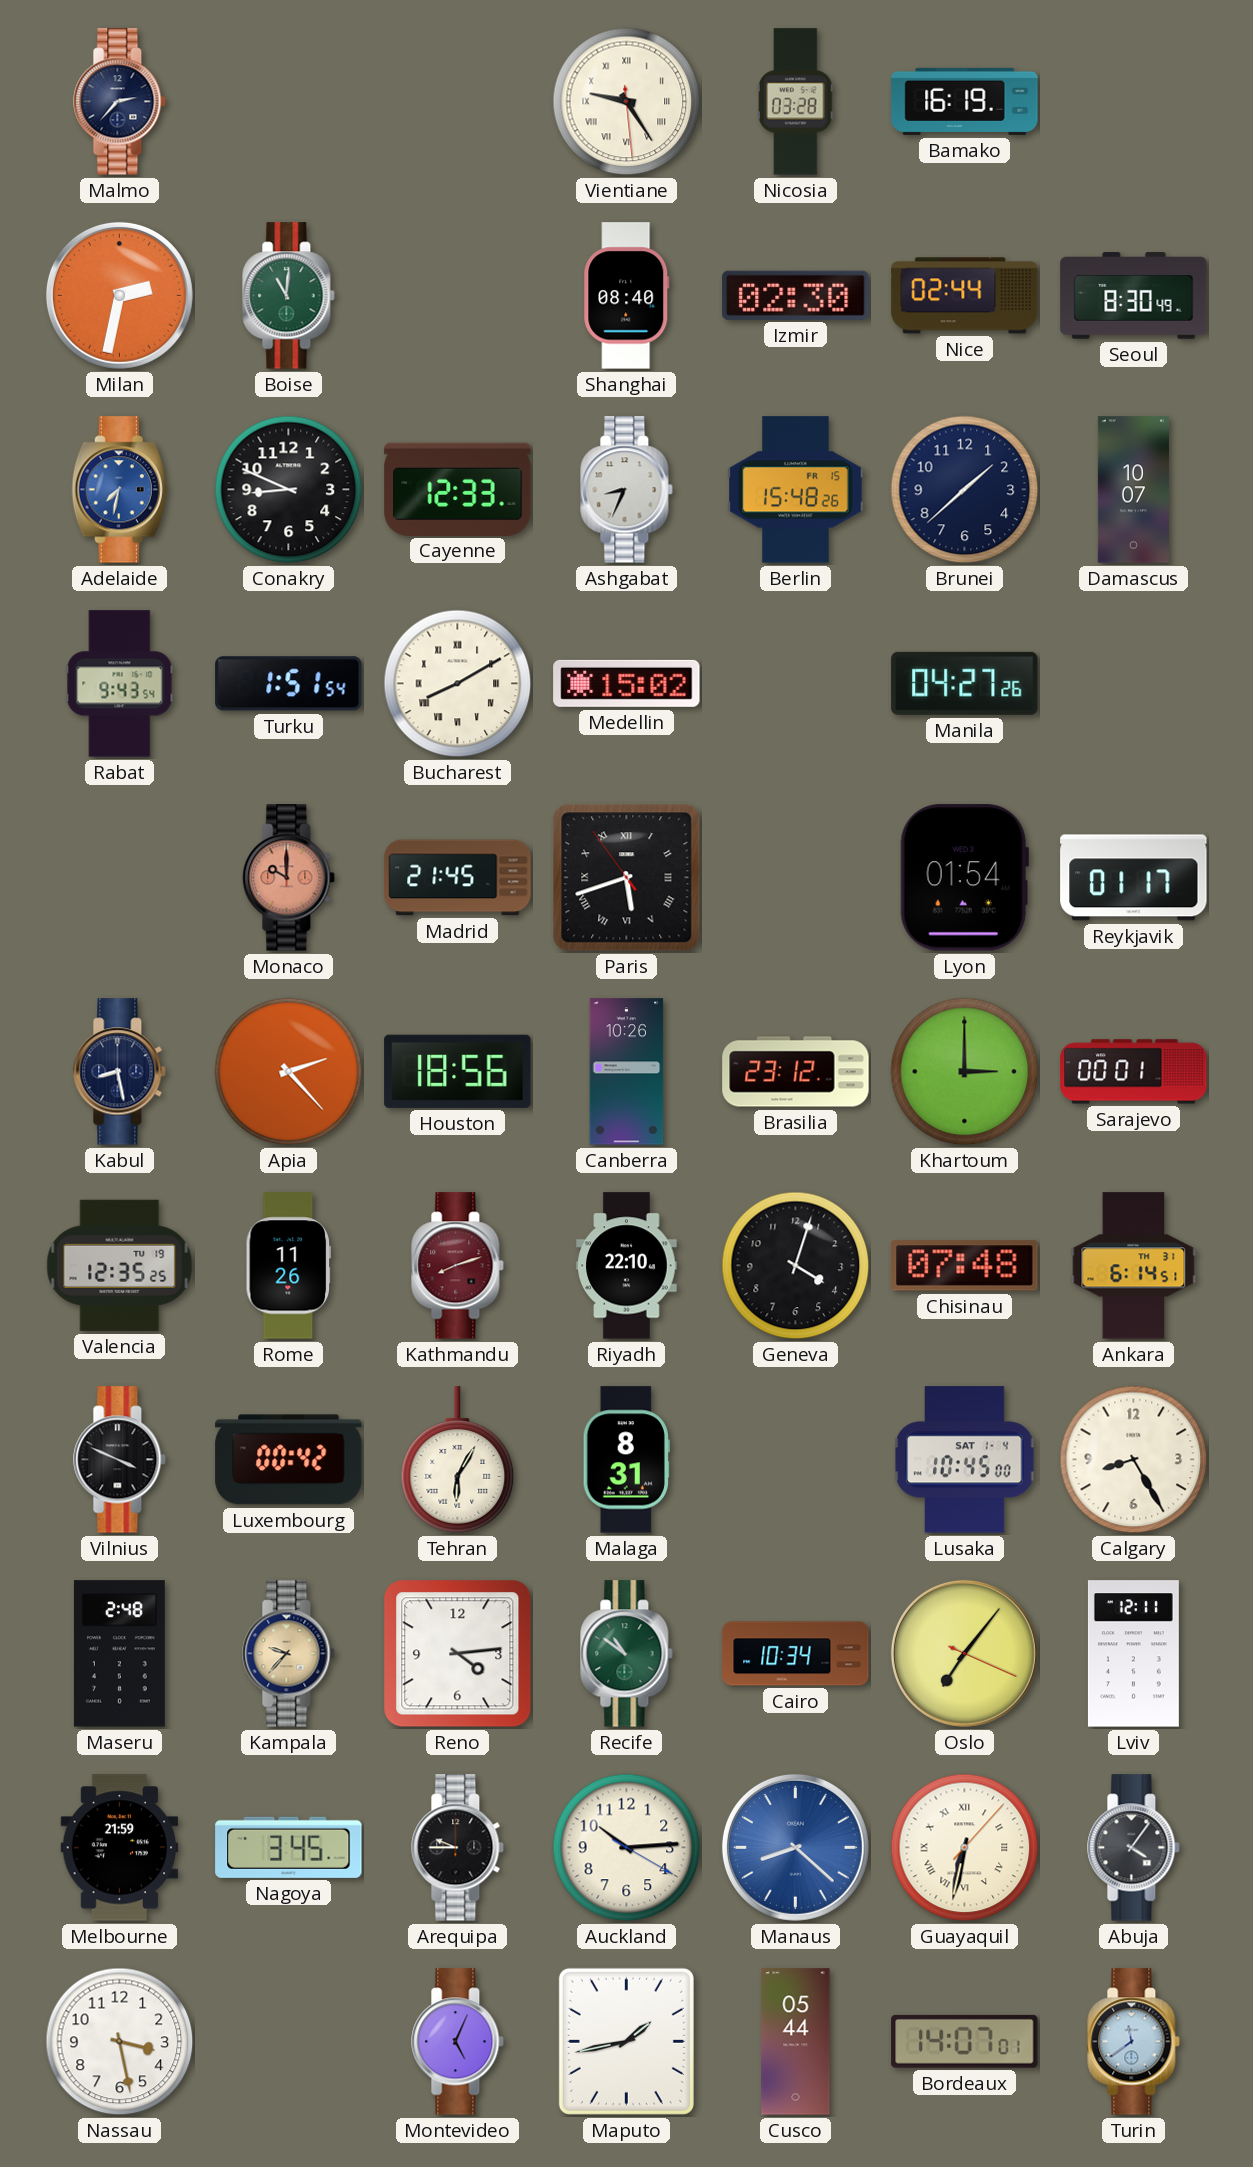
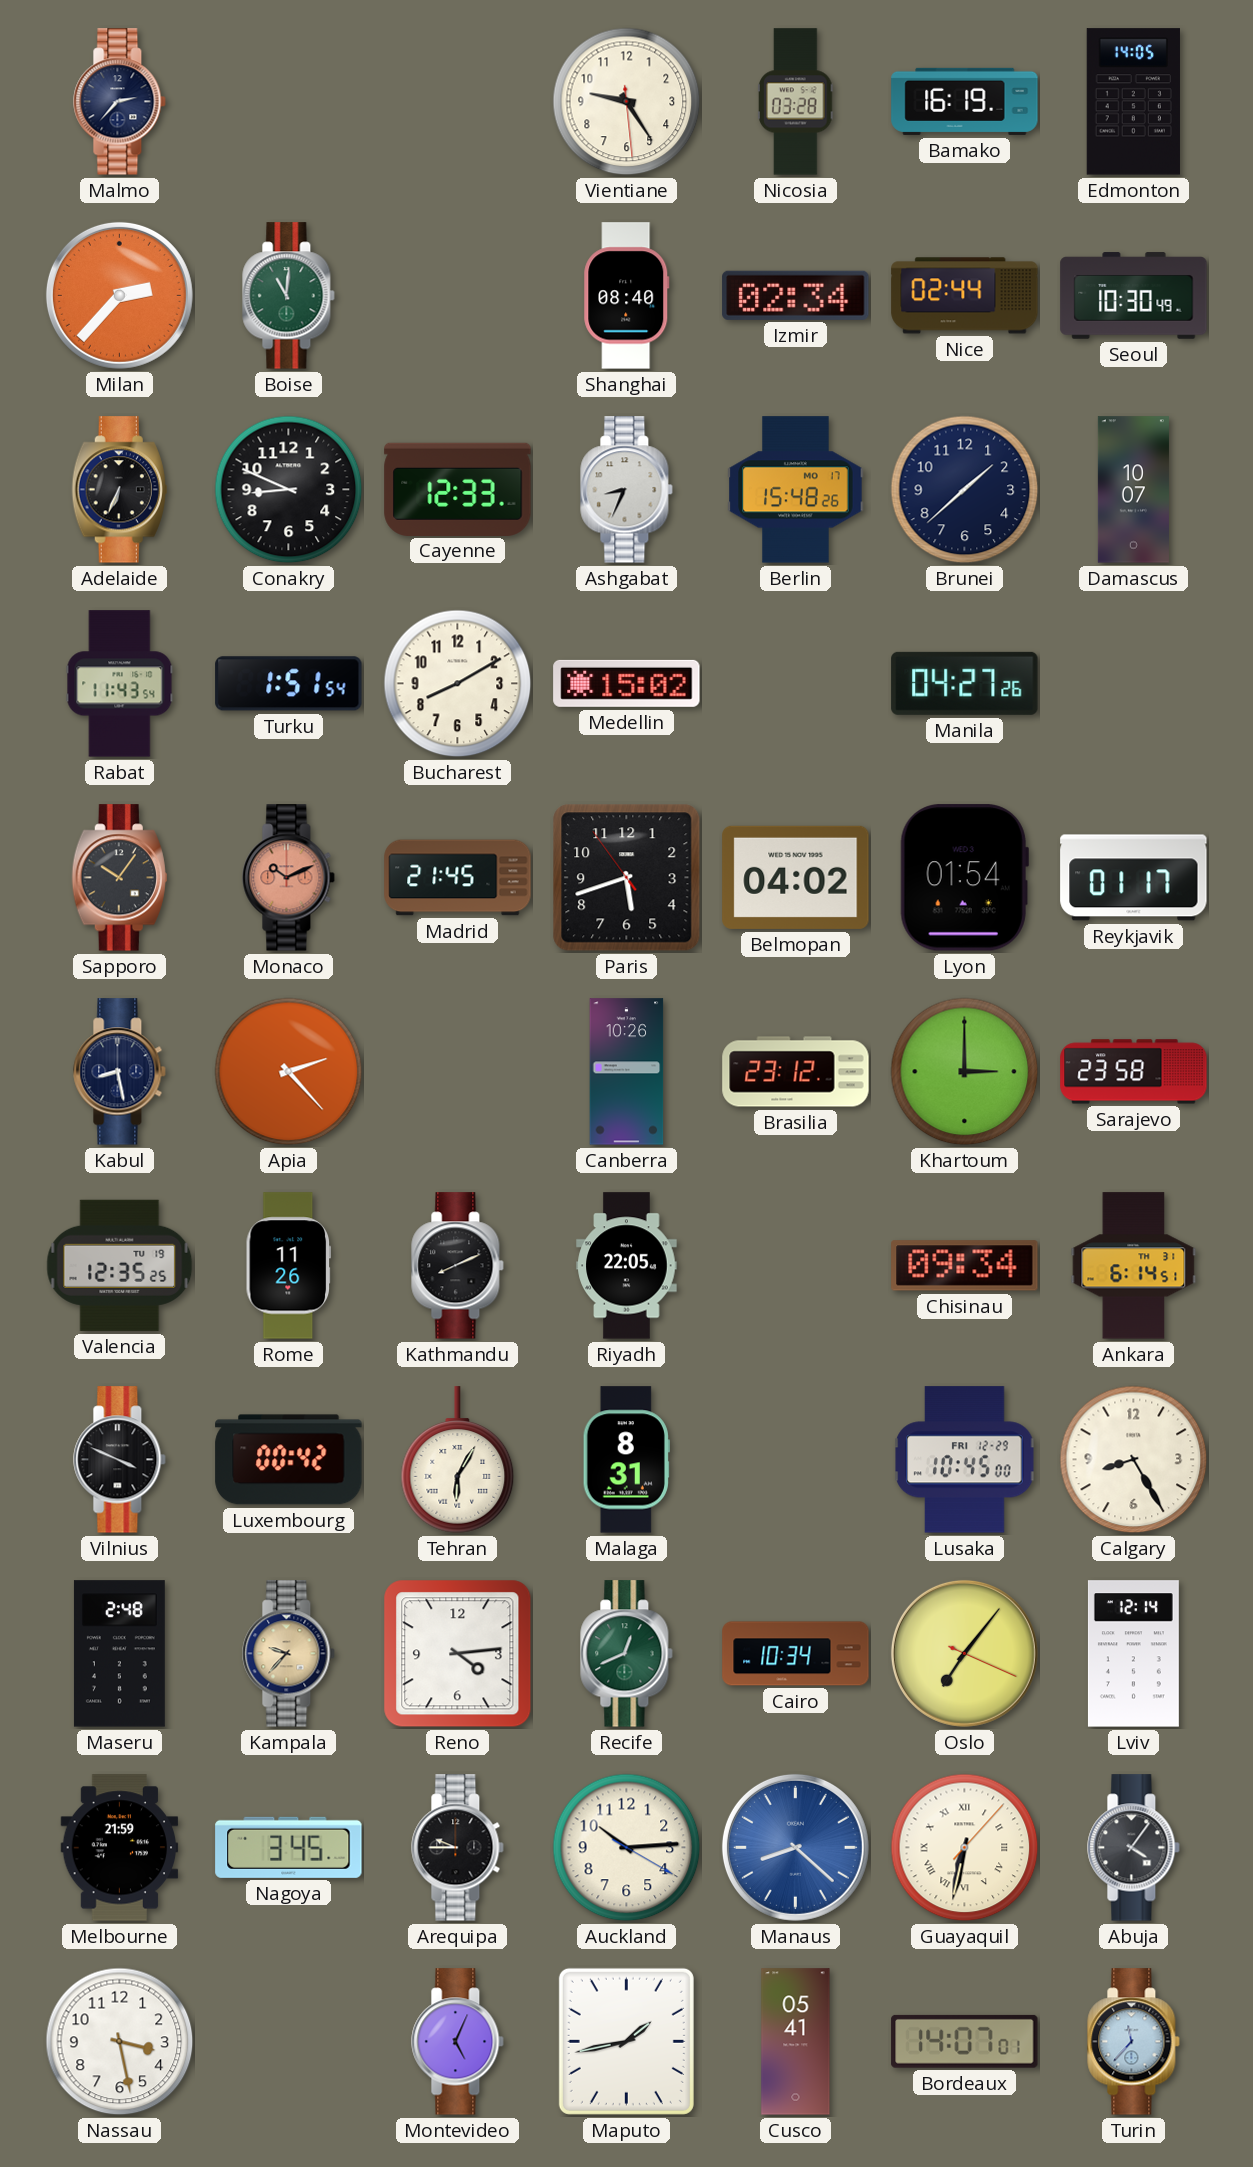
Vientiane numerals: Roman -> Arabic
Edmonton: none -> 14:05
Milan: 2:32 -> 2:37
Izmir: 02:30 -> 02:34
Seoul: 8:30 -> 10:30
Adelaide: 7:32 -> 6:34
Adelaide dial: blue -> black
Berlin date: FR 15 -> MO 17
Rabat: 9:43 -> 11:43
Bucharest numerals: Roman -> Arabic
Sapporo: none -> 10:06
Monaco: 10:00 -> 10:11
Paris numerals: Roman -> Arabic
Belmopan: none -> 04:02
Houston: 18:56 -> none
Sarajevo: 00:01 -> 23:58
Kathmandu: 8:12 -> 8:11
Kathmandu dial: burgundy -> black
Riyadh: 22:10 -> 22:05
Geneva: 4:03 -> none
Chisinau: 07:48 -> 09:34
Lusaka date: SAT 1-4 -> FRI 12-29
Recife: 10:51 -> 12:41
Lviv: 12:11 -> 12:14
Cusco: 05:44 -> 05:41
Turin: 11:39 -> 11:37
